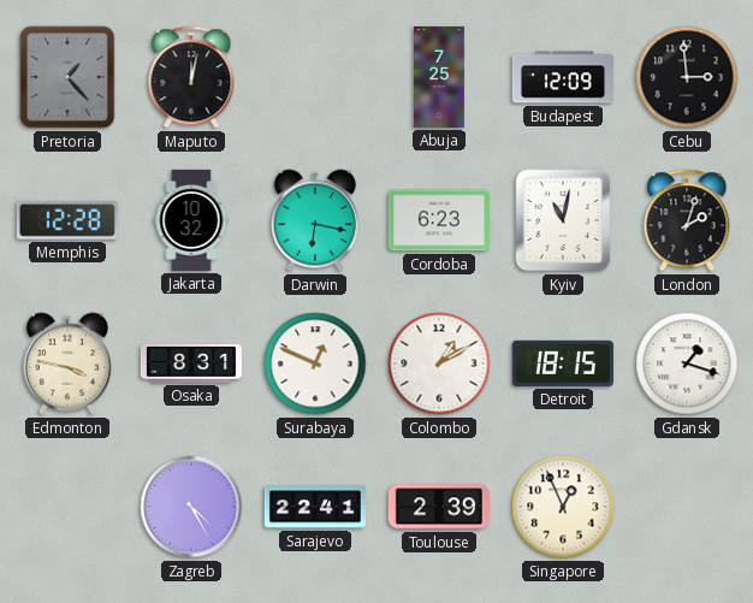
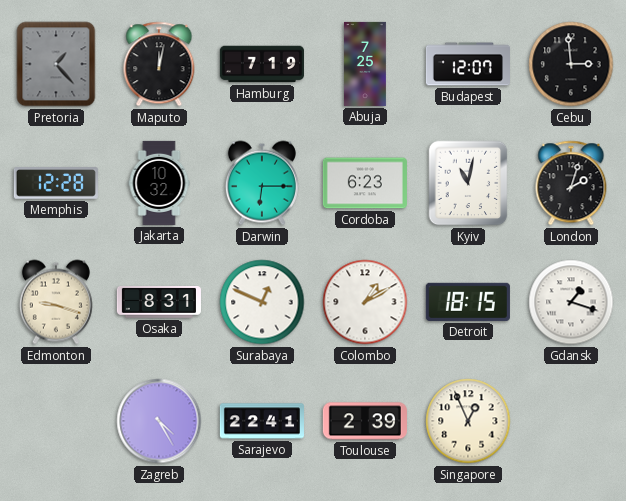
Hamburg: none -> 7:19
Budapest: 12:09 -> 12:07
Darwin: 6:17 -> 6:15
Edmonton: 3:47 -> 9:18
